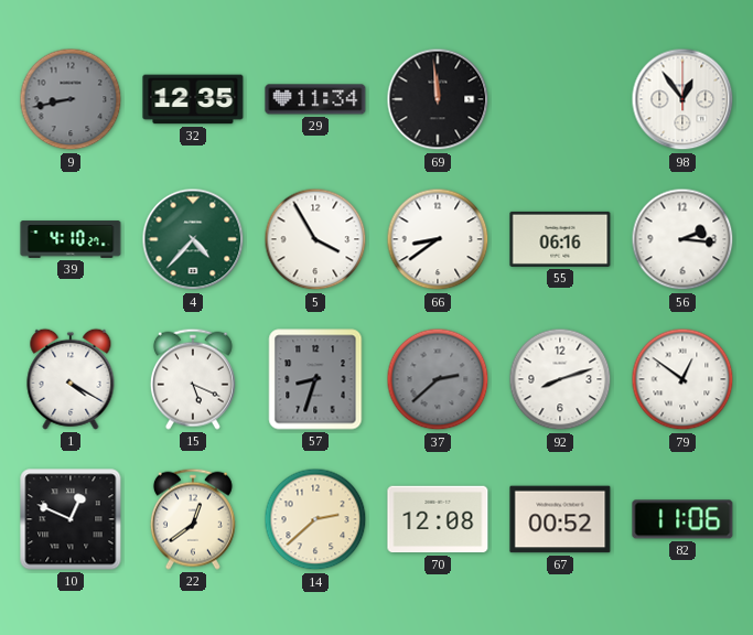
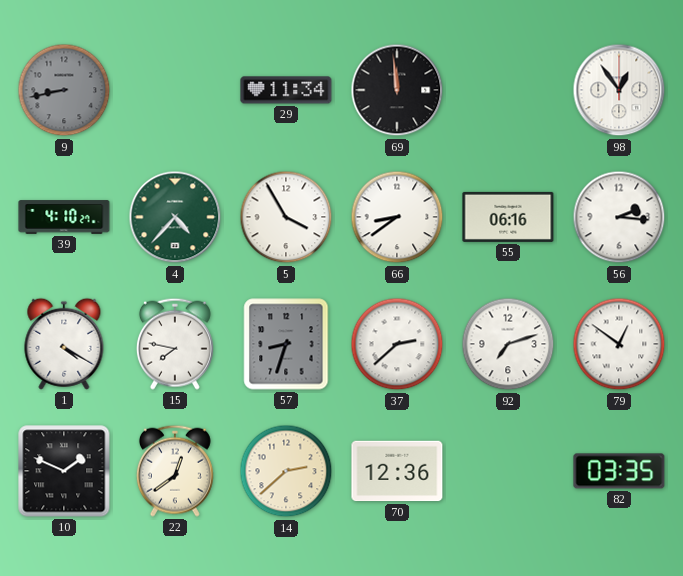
32: 12:35 -> none
15: 5:19 -> 7:47
37 dial: grey -> white
92: 8:12 -> 7:12
10: 12:49 -> 1:49
70: 12:08 -> 12:36
67: 00:52 -> none
82: 11:06 -> 03:35
